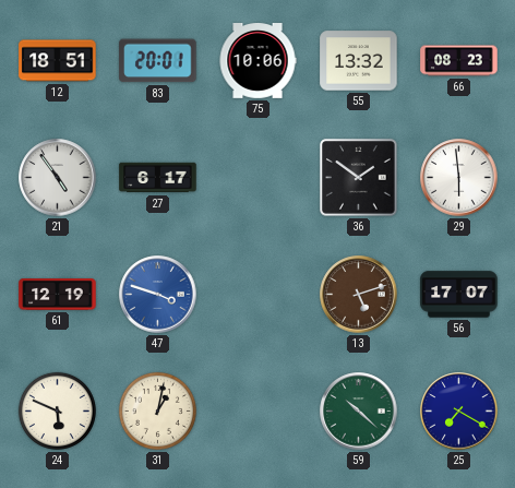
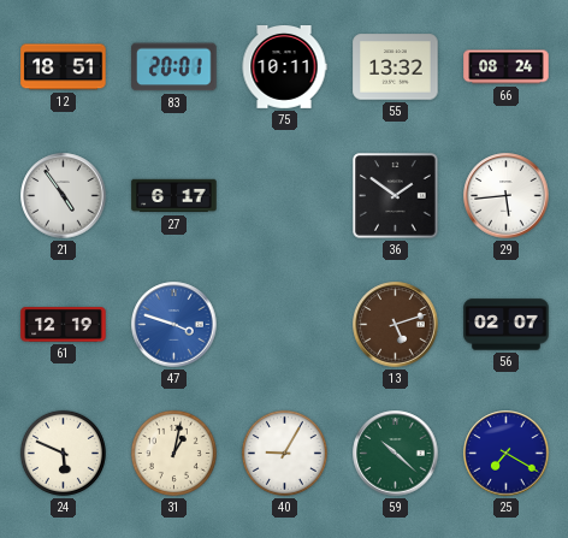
75: 10:06 -> 10:11
66: 08:23 -> 08:24
29: 5:59 -> 5:44
56: 17:07 -> 02:07
40: none -> 9:05
